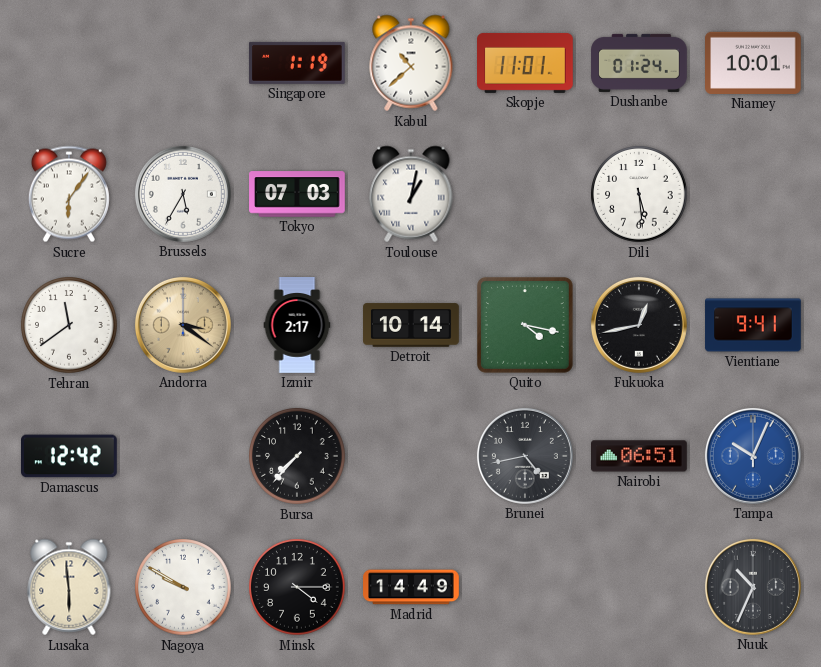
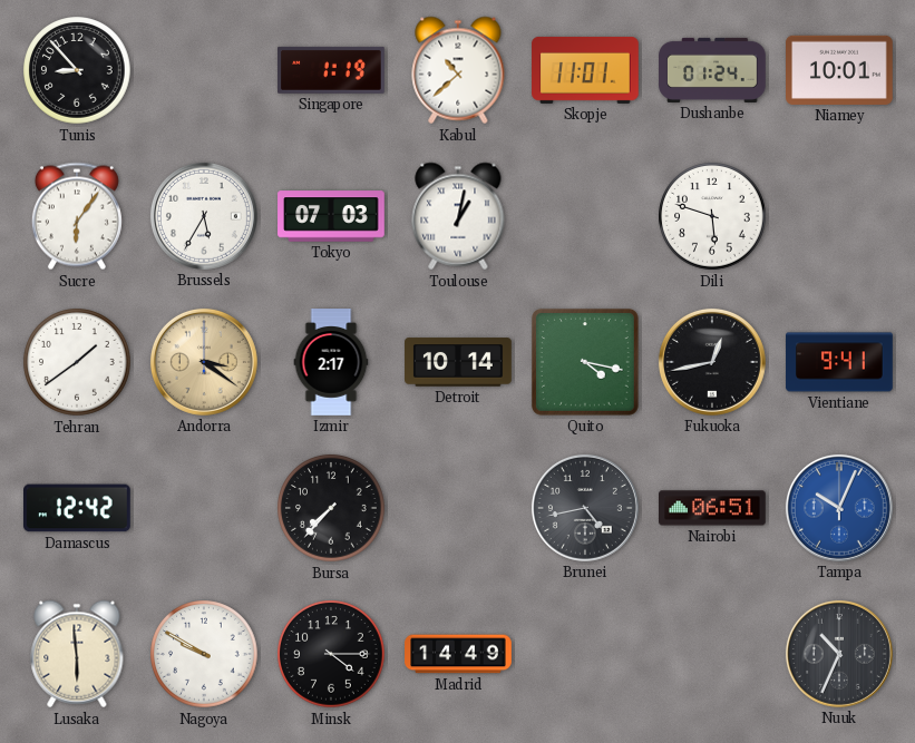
Tunis: none -> 8:53
Dili: 5:29 -> 5:48
Tehran: 11:39 -> 1:39
